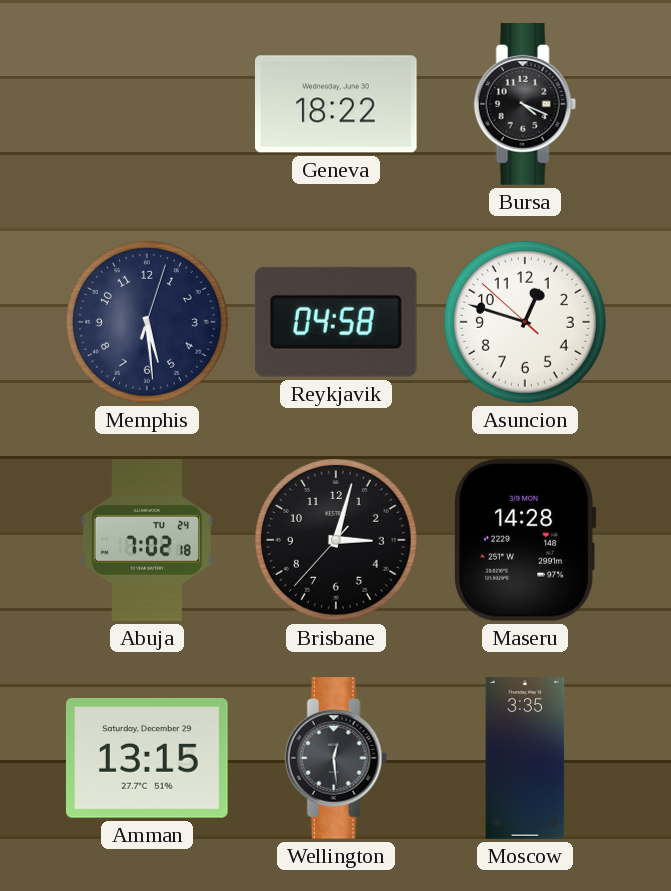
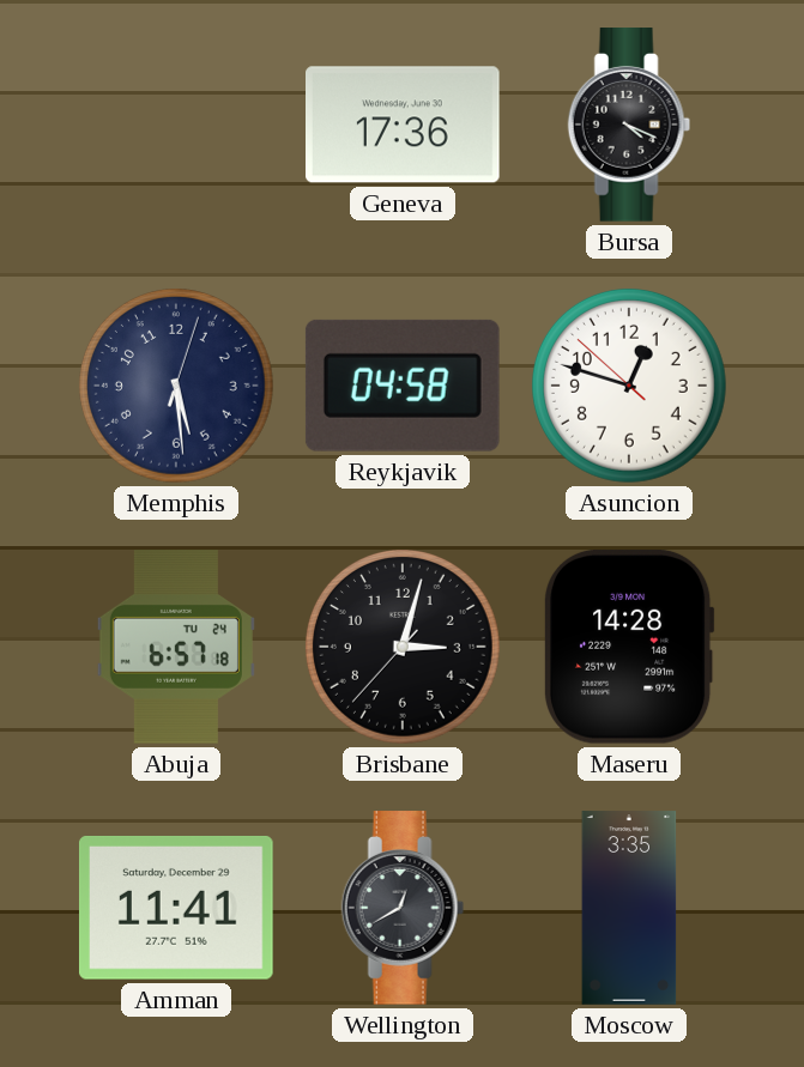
Geneva: 18:22 -> 17:36
Abuja: 7:02 -> 6:57
Amman: 13:15 -> 11:41
Wellington: 12:29 -> 12:40
